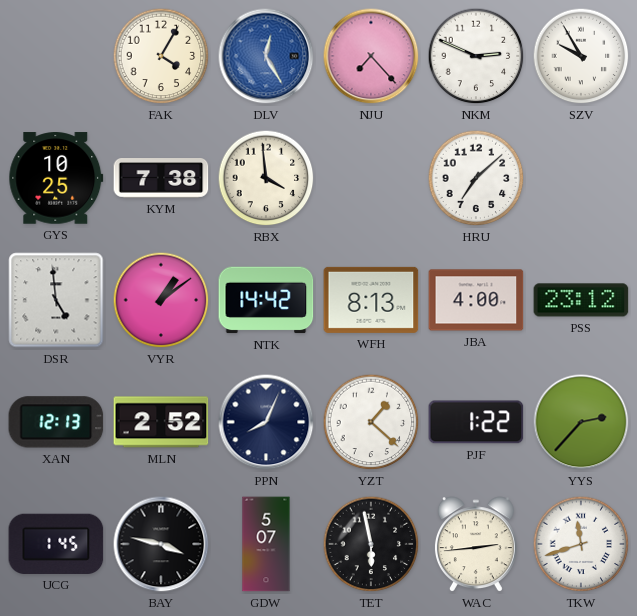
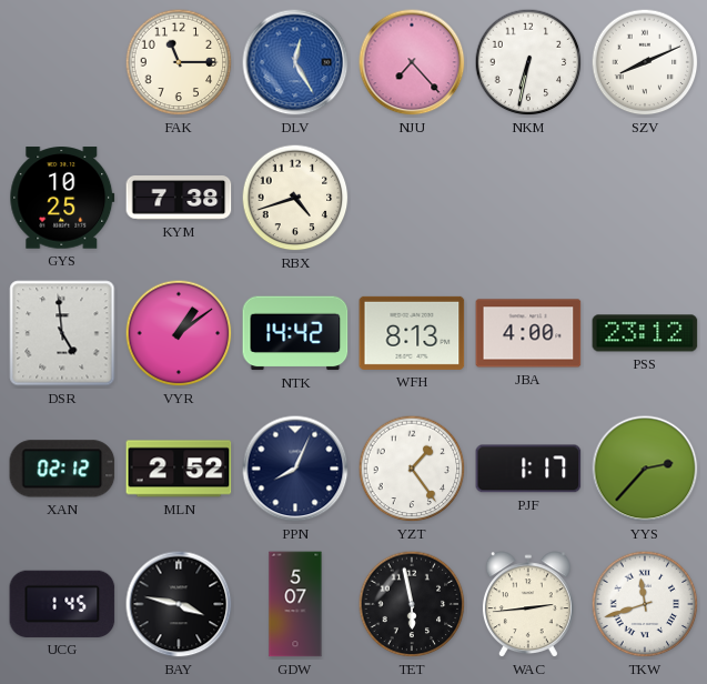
FAK: 4:05 -> 11:15
NKM: 2:49 -> 6:32
SZV: 9:55 -> 8:11
RBX: 3:59 -> 4:42
HRU: 7:08 -> none
XAN: 12:13 -> 02:12
YZT: 1:22 -> 1:24
PJF: 1:22 -> 1:17
